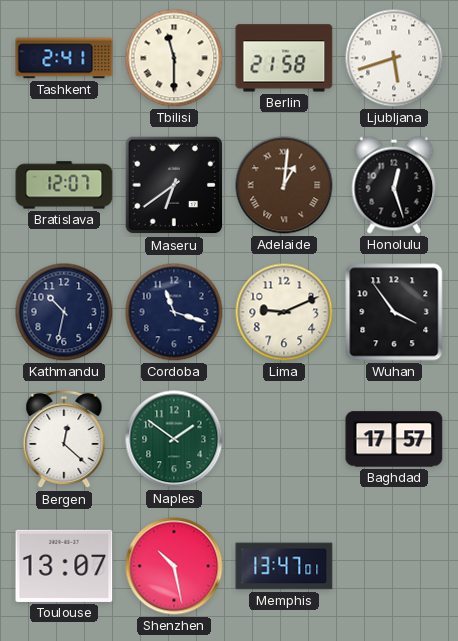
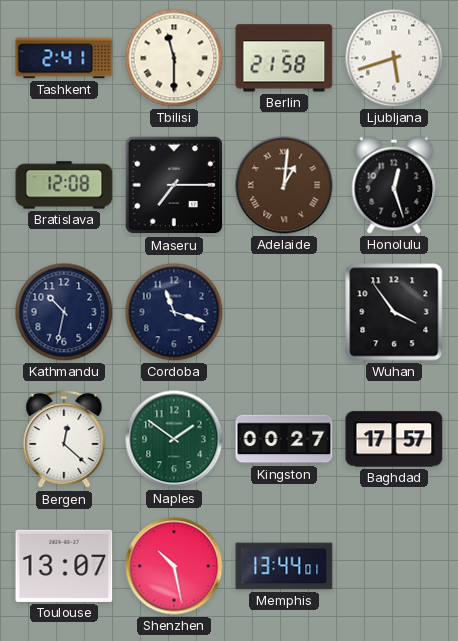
Bratislava: 12:07 -> 12:08
Maseru: 6:39 -> 7:15
Lima: 9:11 -> none
Kingston: none -> 00:27
Memphis: 13:47 -> 13:44
